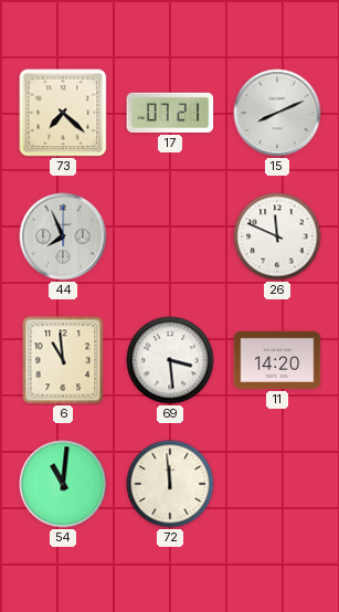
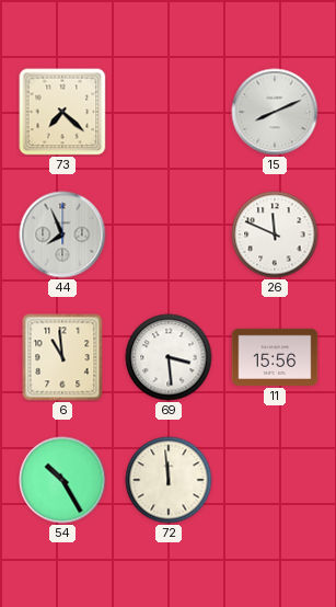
17: 07:21 -> none
11: 14:20 -> 15:56
54: 11:01 -> 10:25
